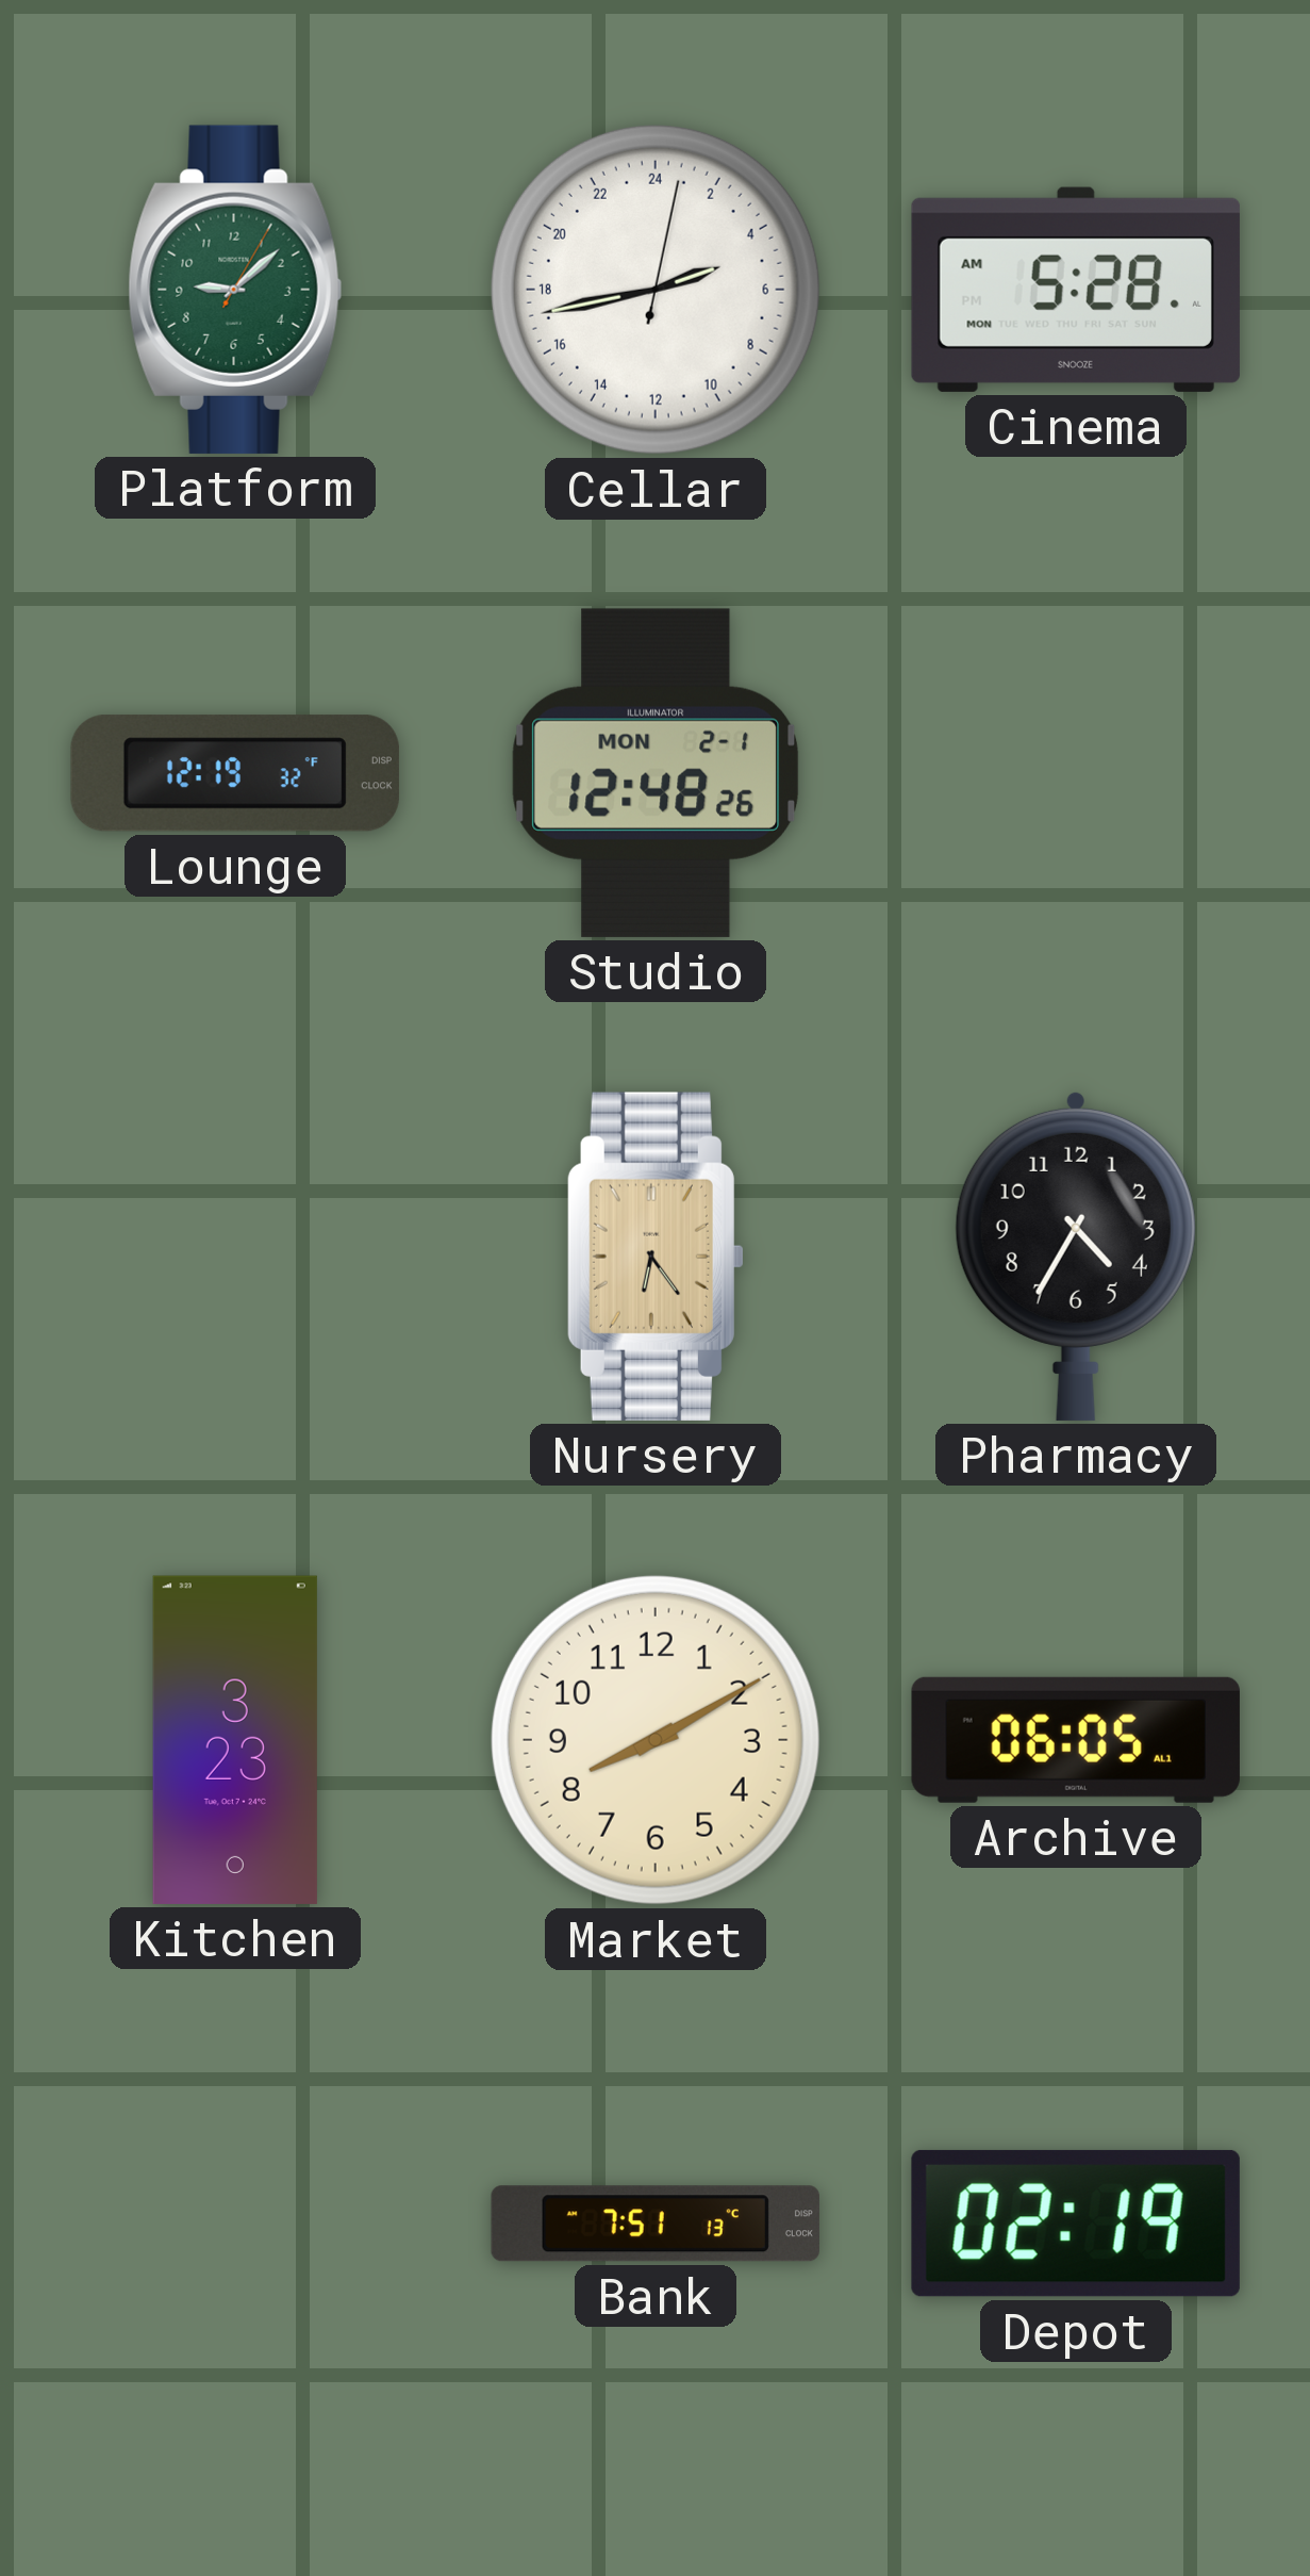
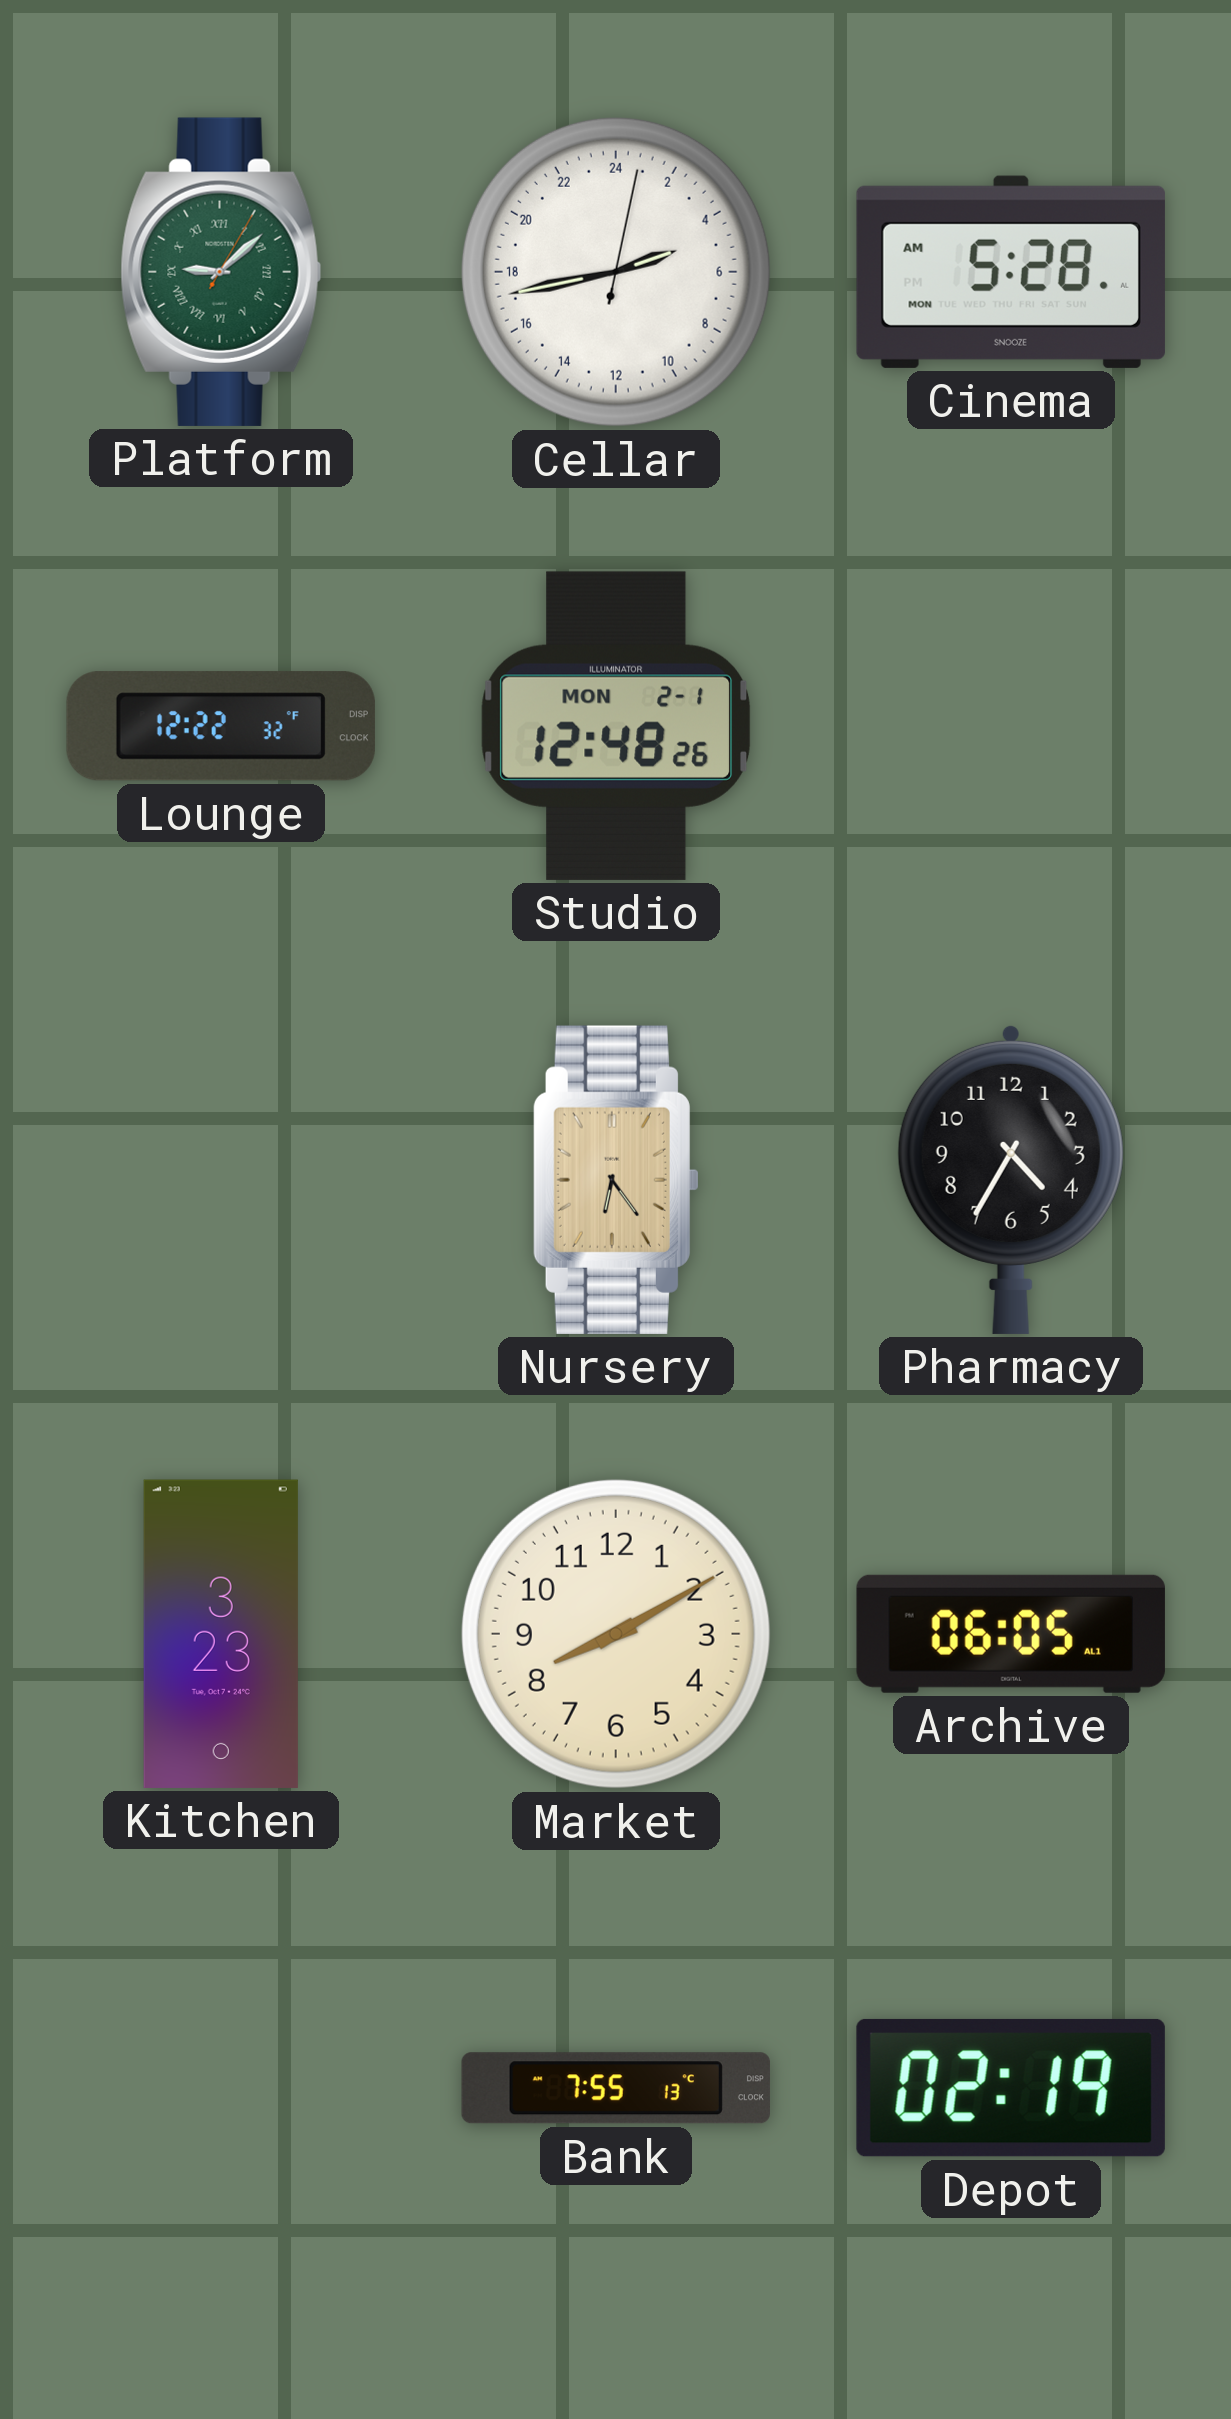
Platform numerals: Arabic -> Roman
Lounge: 12:19 -> 12:22
Bank: 7:51 -> 7:55
